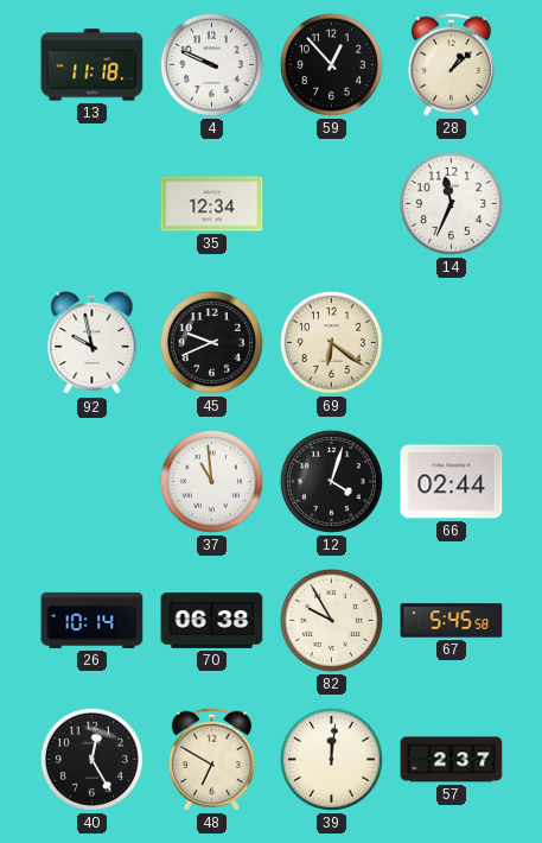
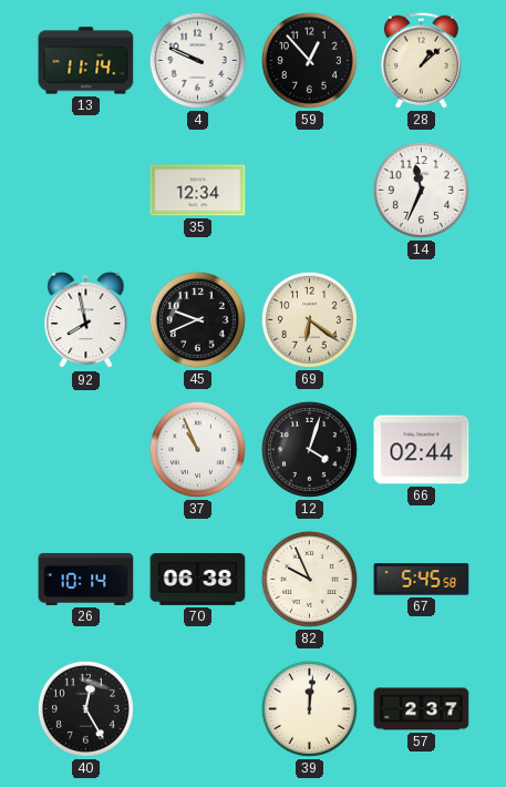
13: 11:18 -> 11:14
92: 9:58 -> 7:58
37: 10:59 -> 10:56
82: 9:55 -> 9:56
48: 6:50 -> none
